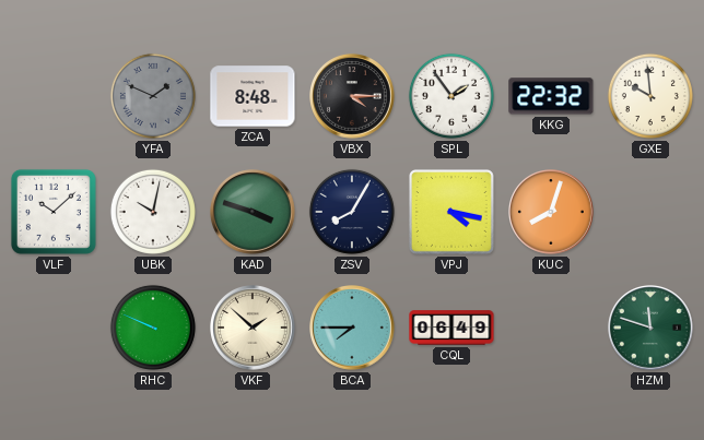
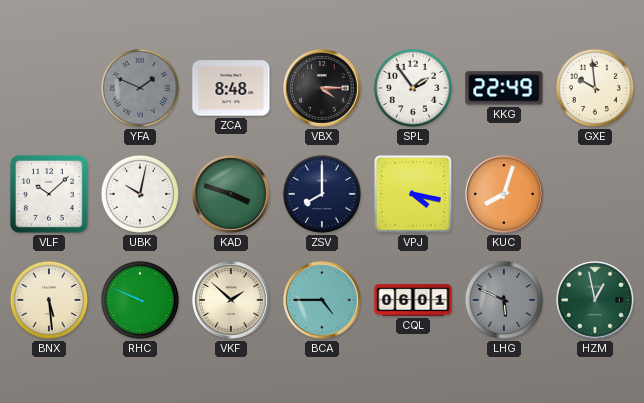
KKG: 22:32 -> 22:49
ZSV: 8:05 -> 8:00
BNX: none -> 5:29
BCA: 7:45 -> 4:45
CQL: 06:49 -> 06:01
LHG: none -> 5:49
HZM: 11:48 -> 12:58
